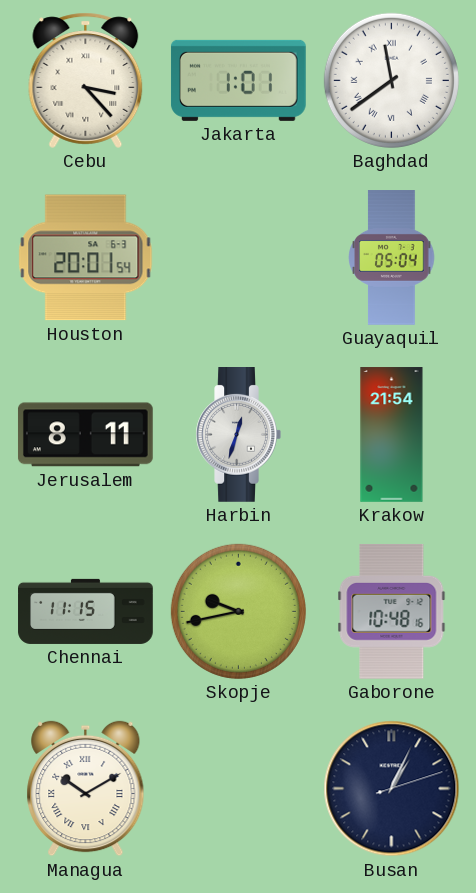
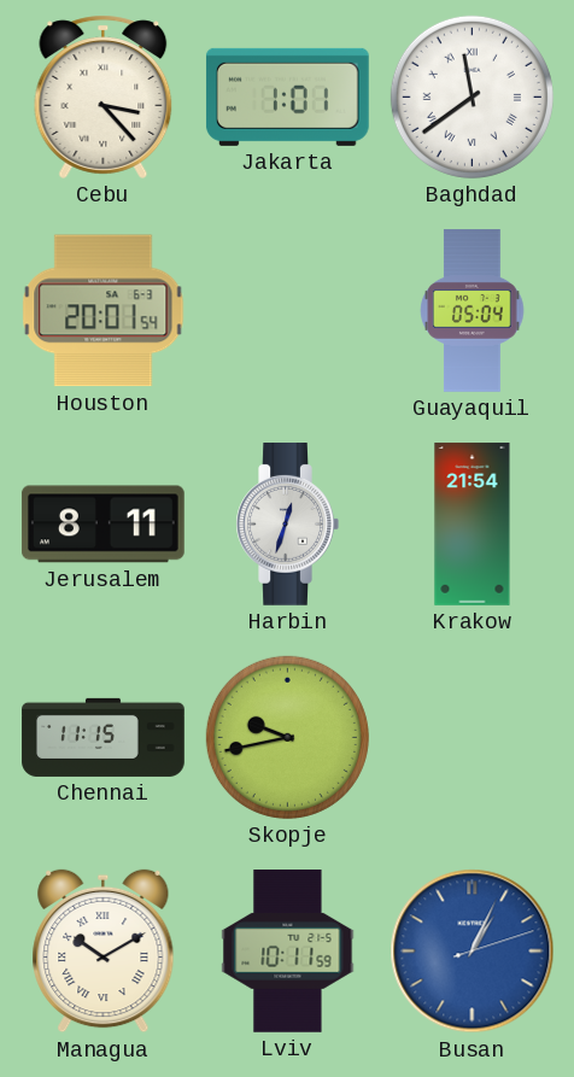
Gaborone: 10:48 -> none
Lviv: none -> 10:11
Busan dial: navy -> blue
